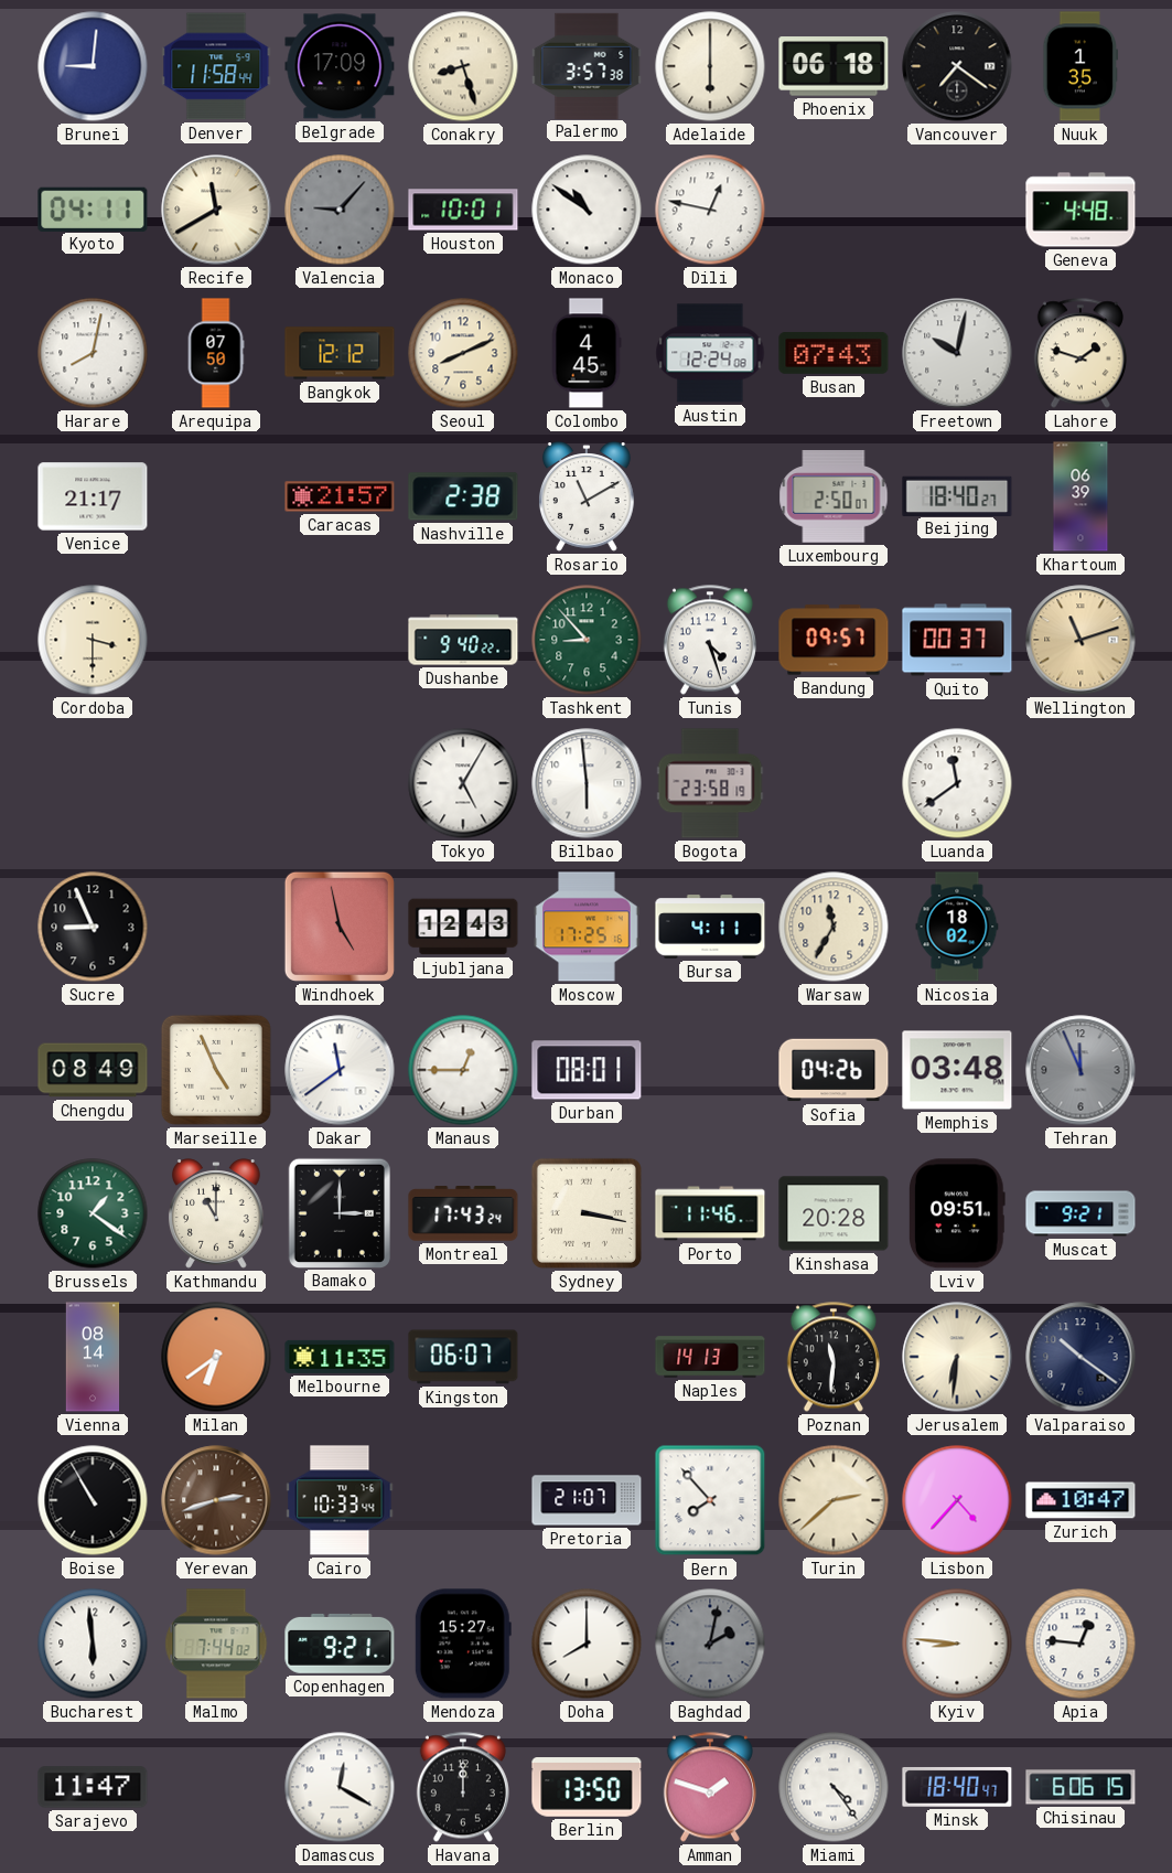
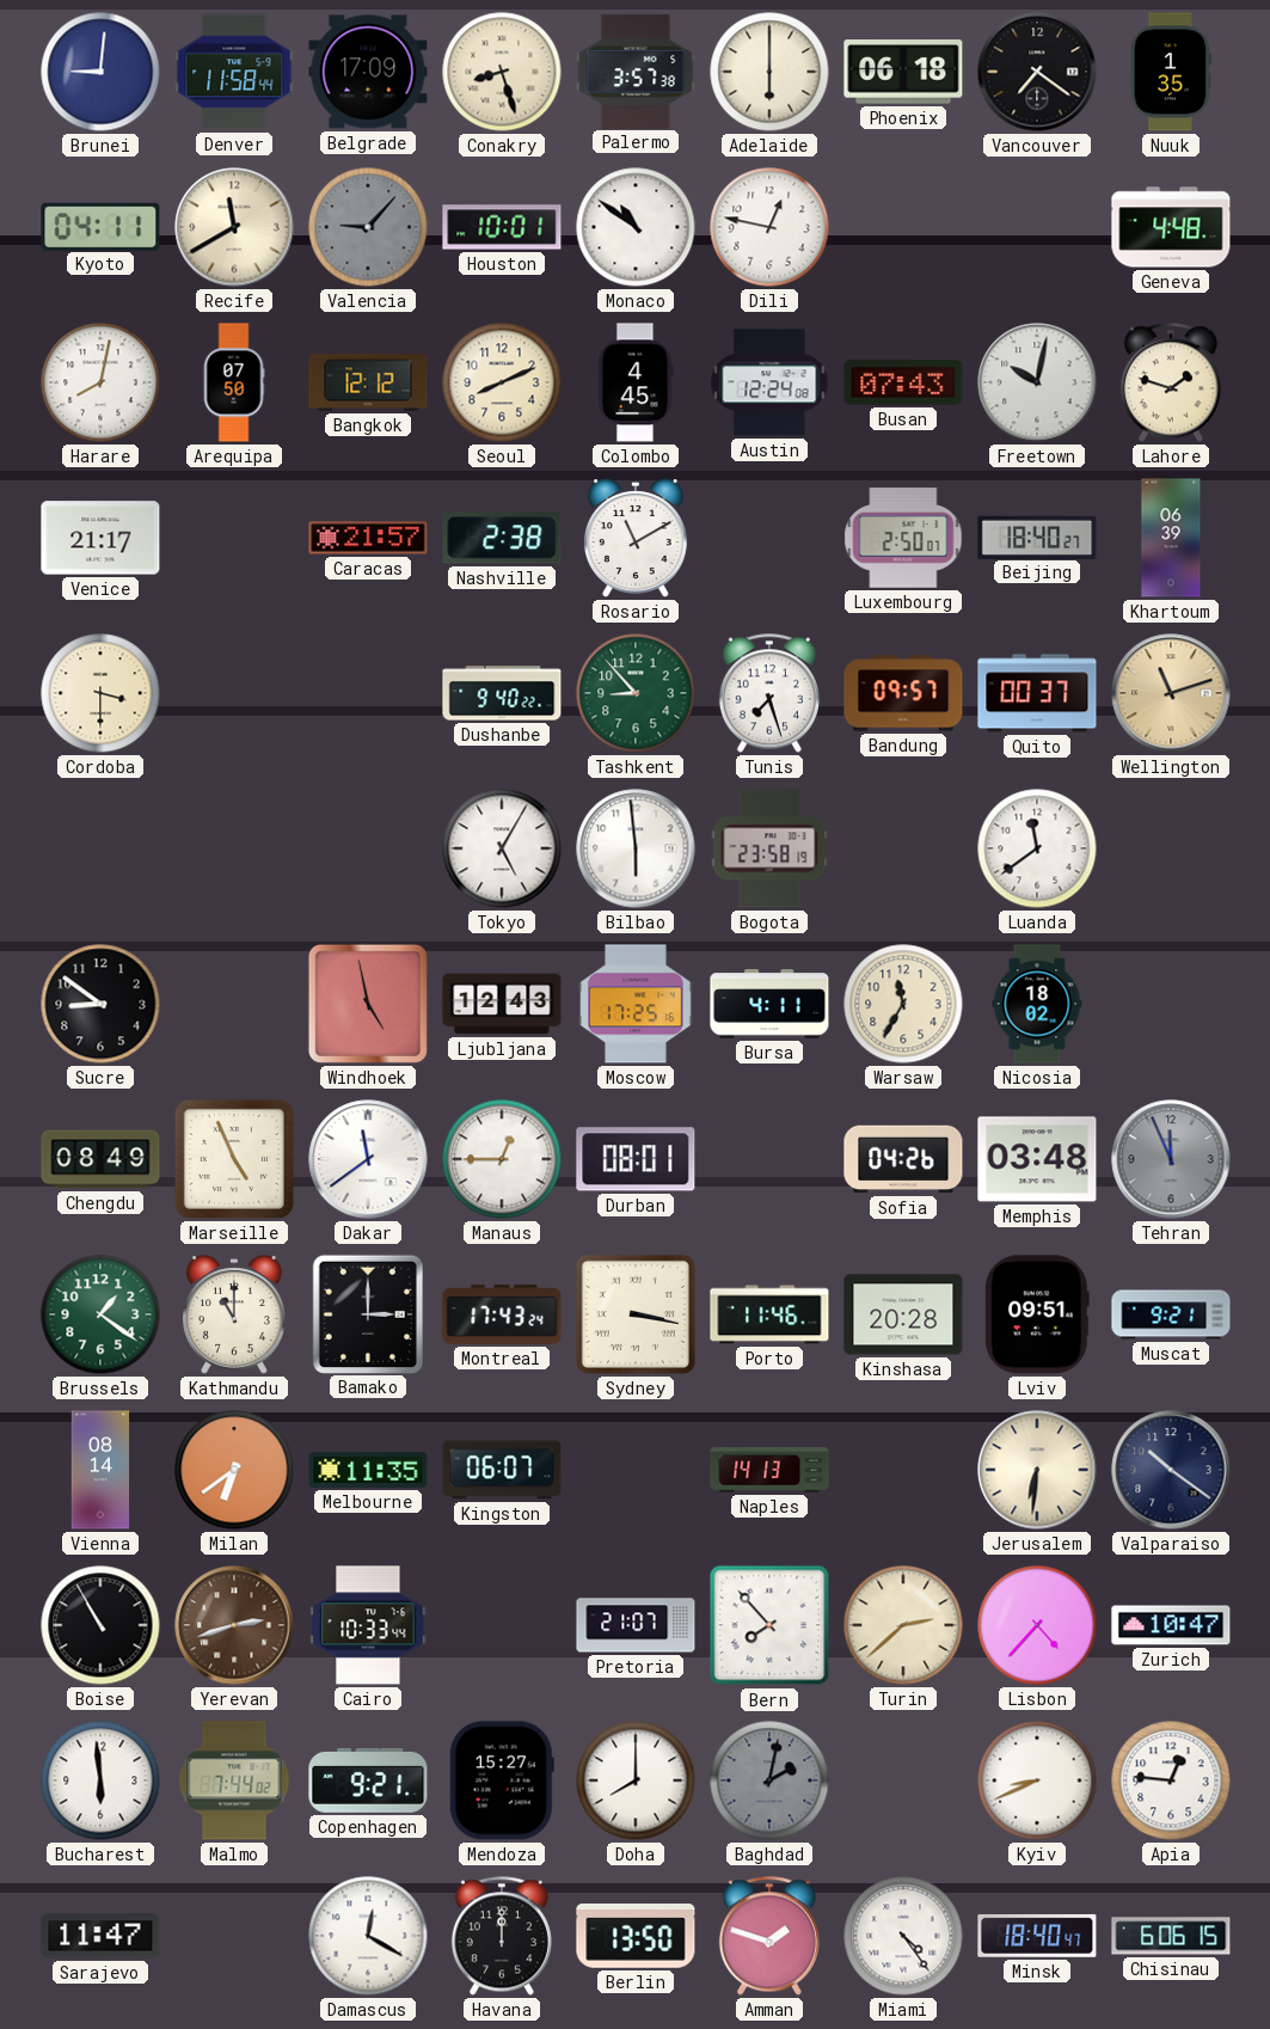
Tunis: 4:27 -> 7:27
Sucre: 8:56 -> 8:51
Poznan: 11:31 -> none
Kyiv: 8:46 -> 8:41
